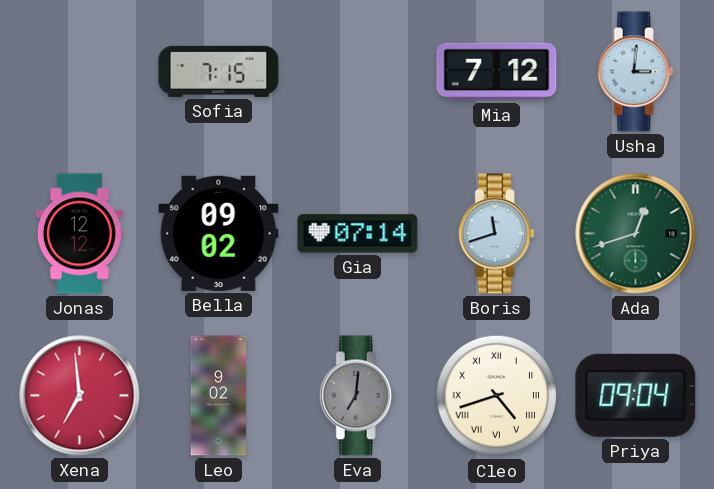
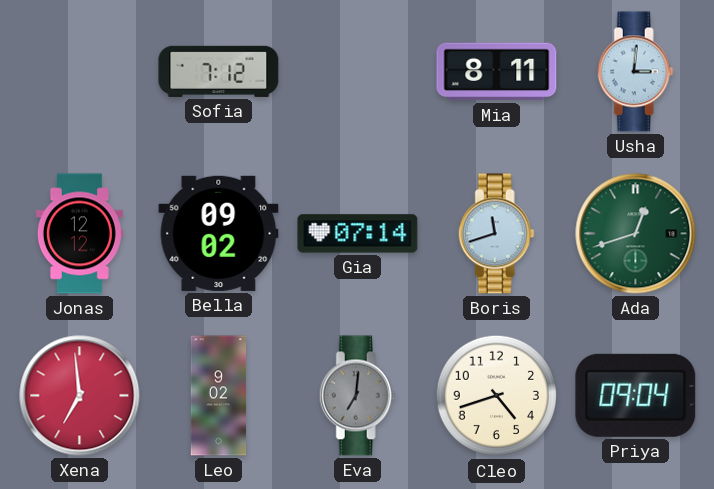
Sofia: 7:15 -> 7:12
Mia: 7:12 -> 8:11
Cleo numerals: Roman -> Arabic
